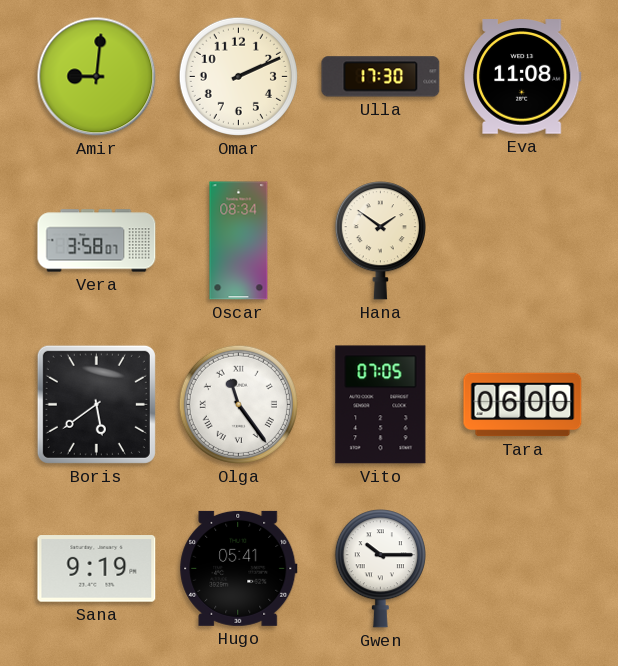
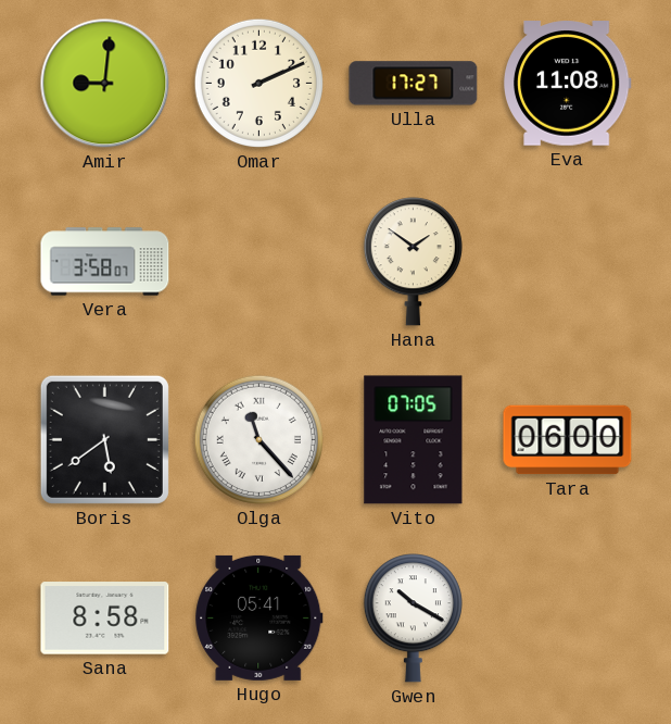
Ulla: 17:30 -> 17:27
Oscar: 08:34 -> none
Olga: 11:24 -> 11:23
Sana: 9:19 -> 8:58
Gwen: 10:15 -> 10:20
